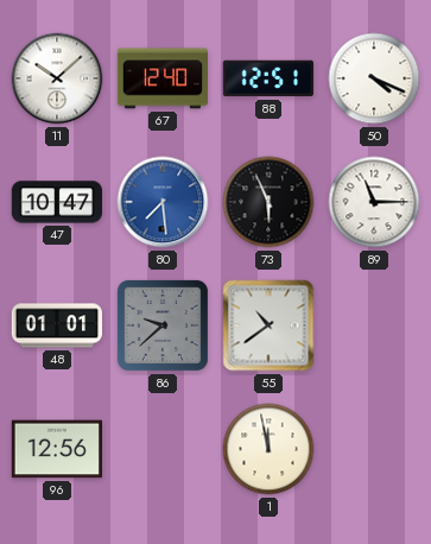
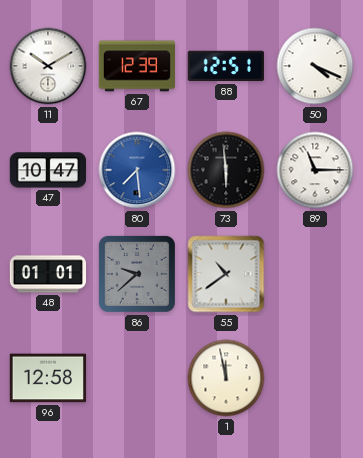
11: 10:08 -> 10:10
67: 12:40 -> 12:39
73: 5:56 -> 5:59
96: 12:56 -> 12:58
